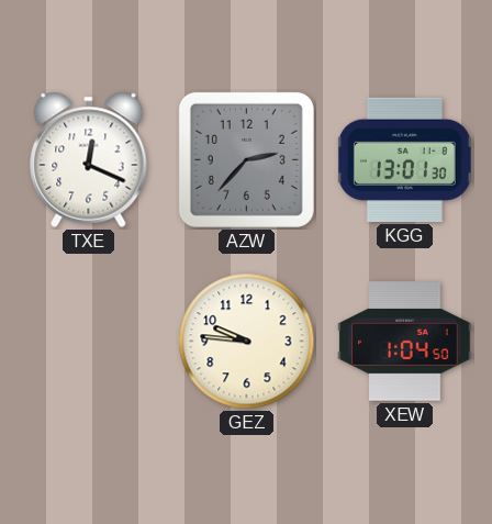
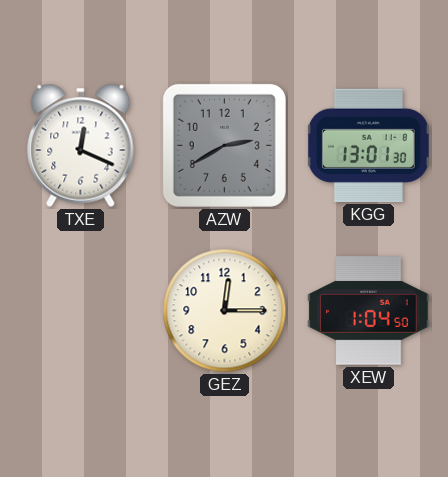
AZW: 2:37 -> 2:40
GEZ: 9:46 -> 12:15
